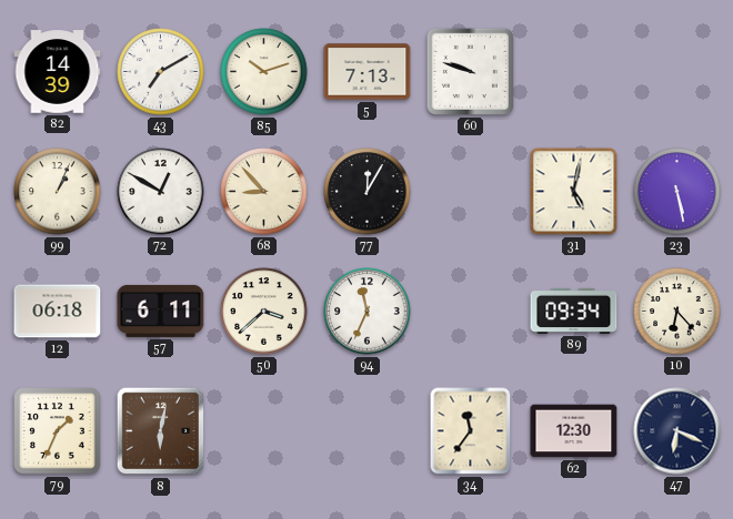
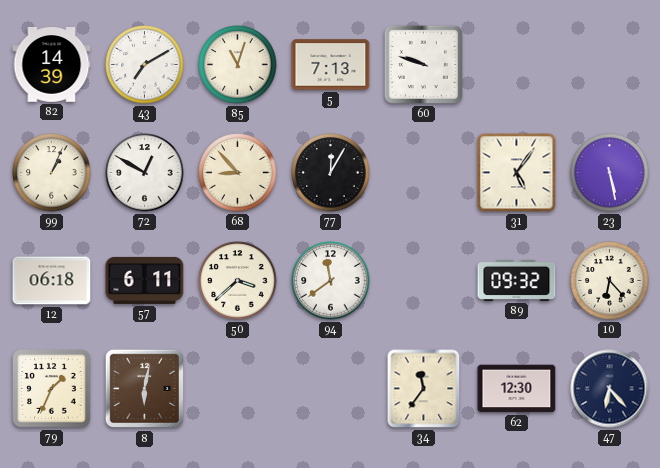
85: 10:12 -> 11:03
31: 5:02 -> 5:06
94: 11:34 -> 11:39
89: 09:34 -> 09:32
47: 6:19 -> 6:23
